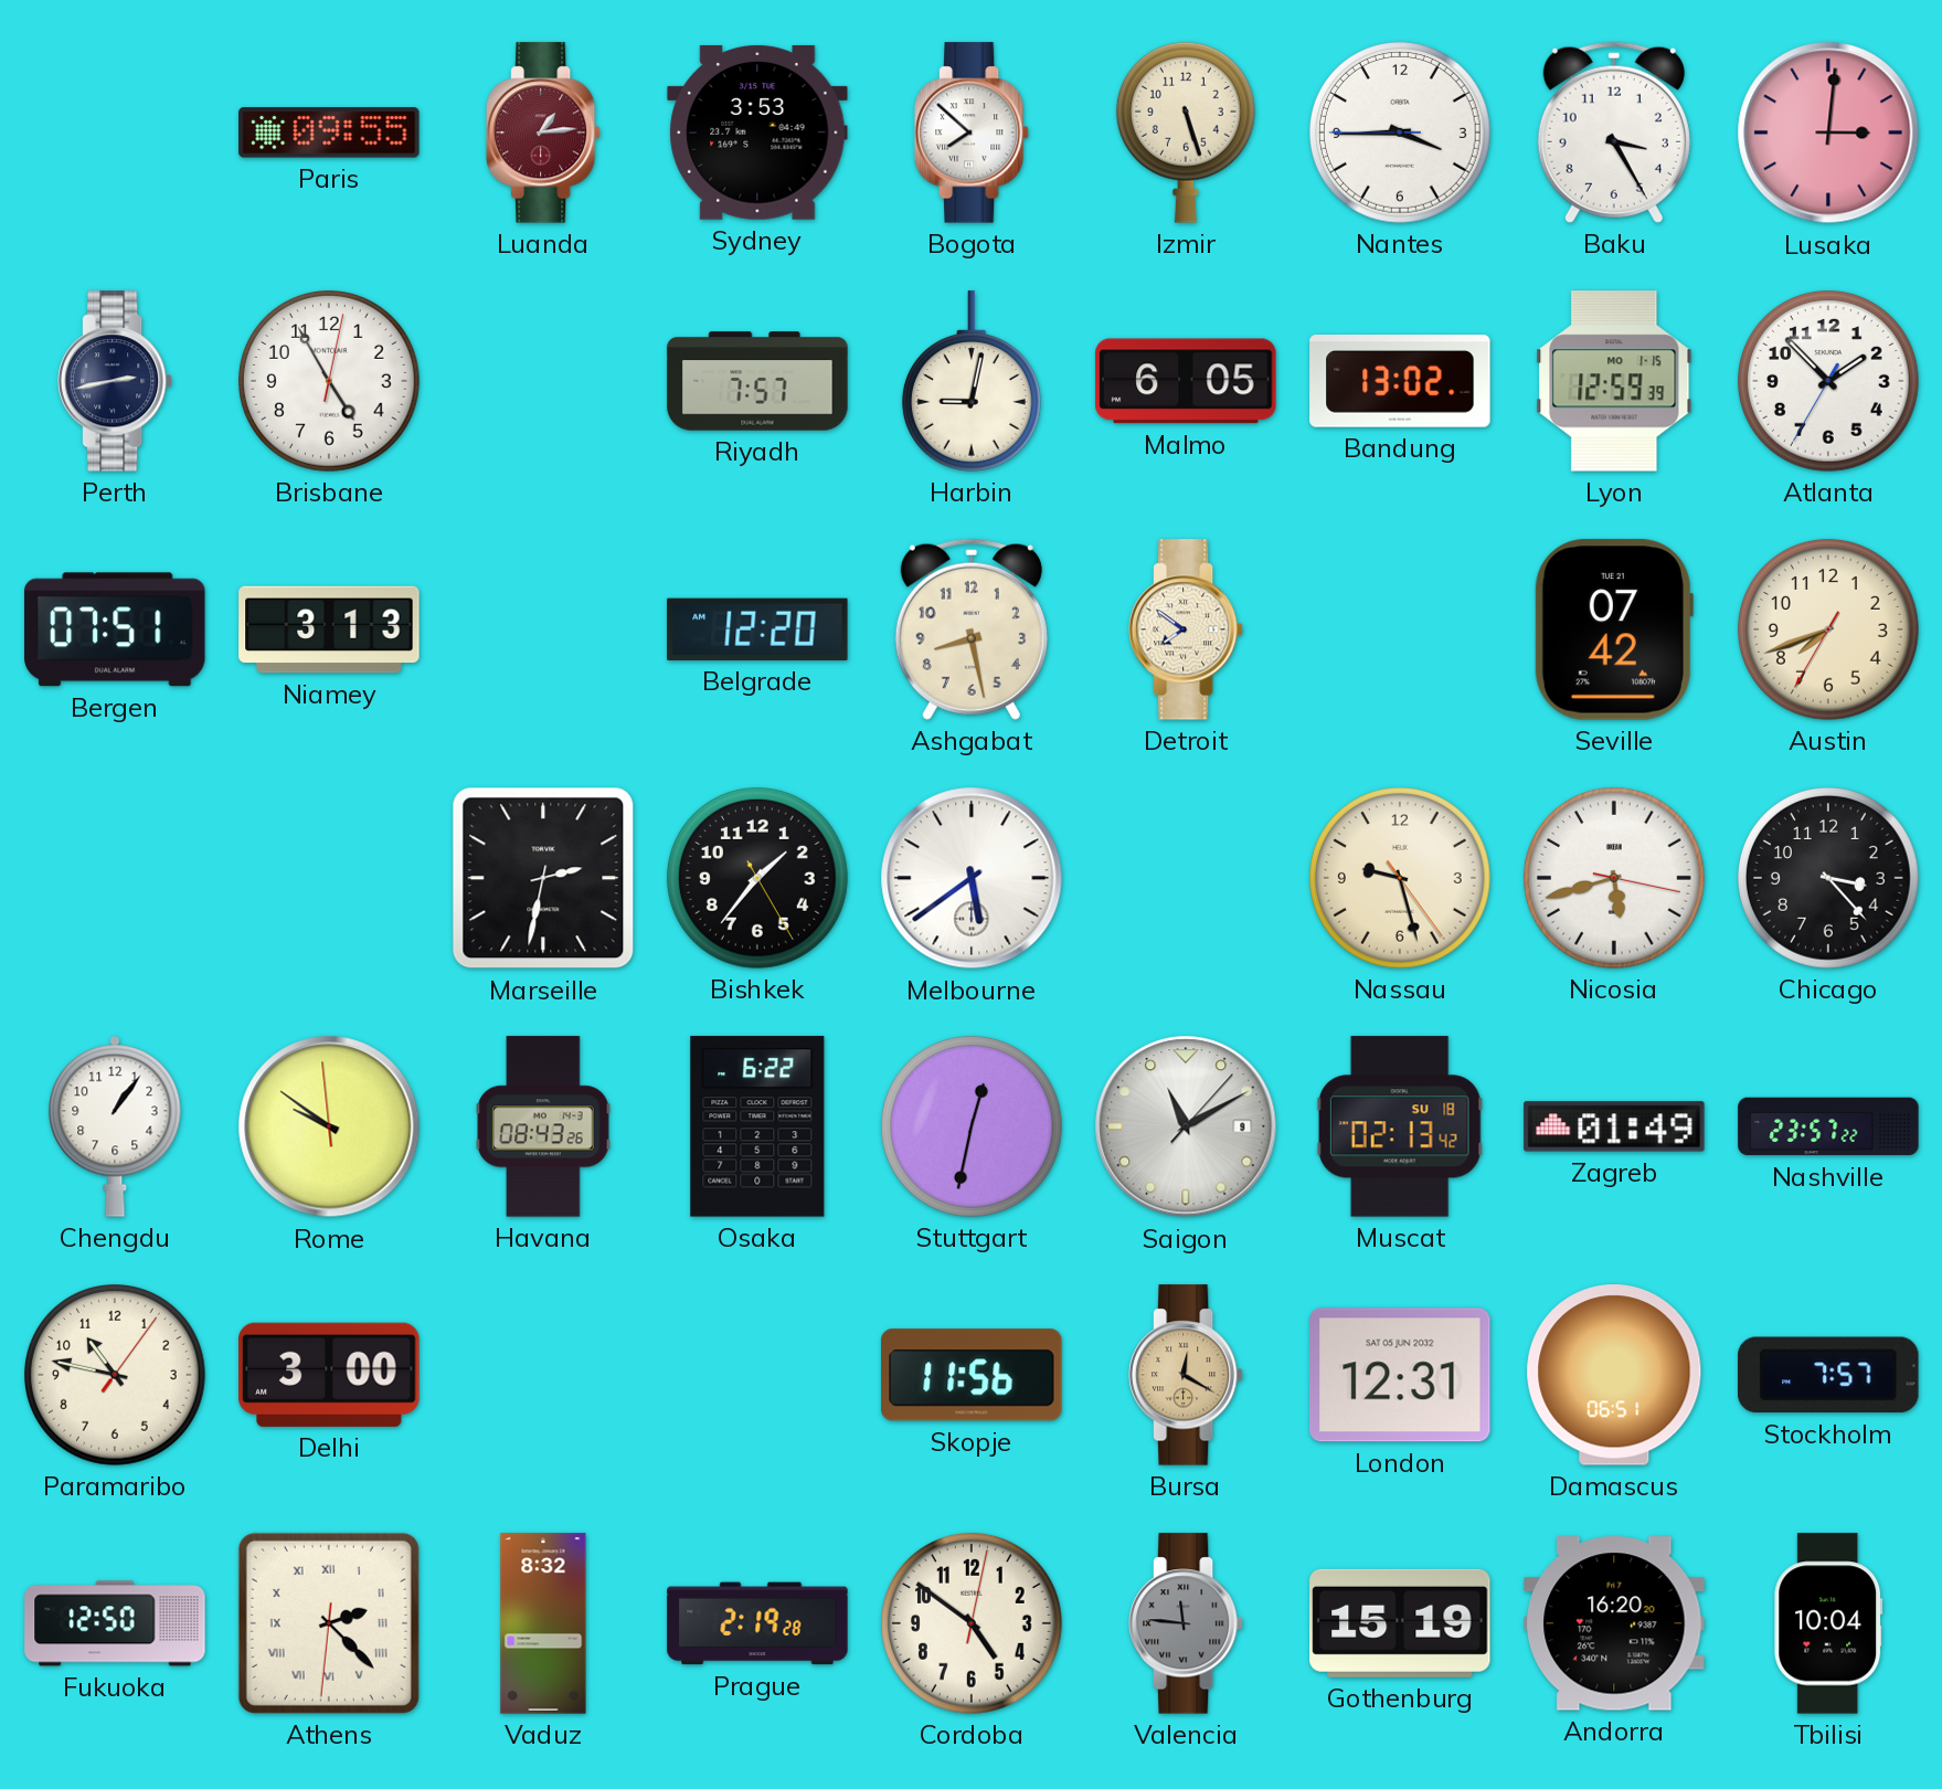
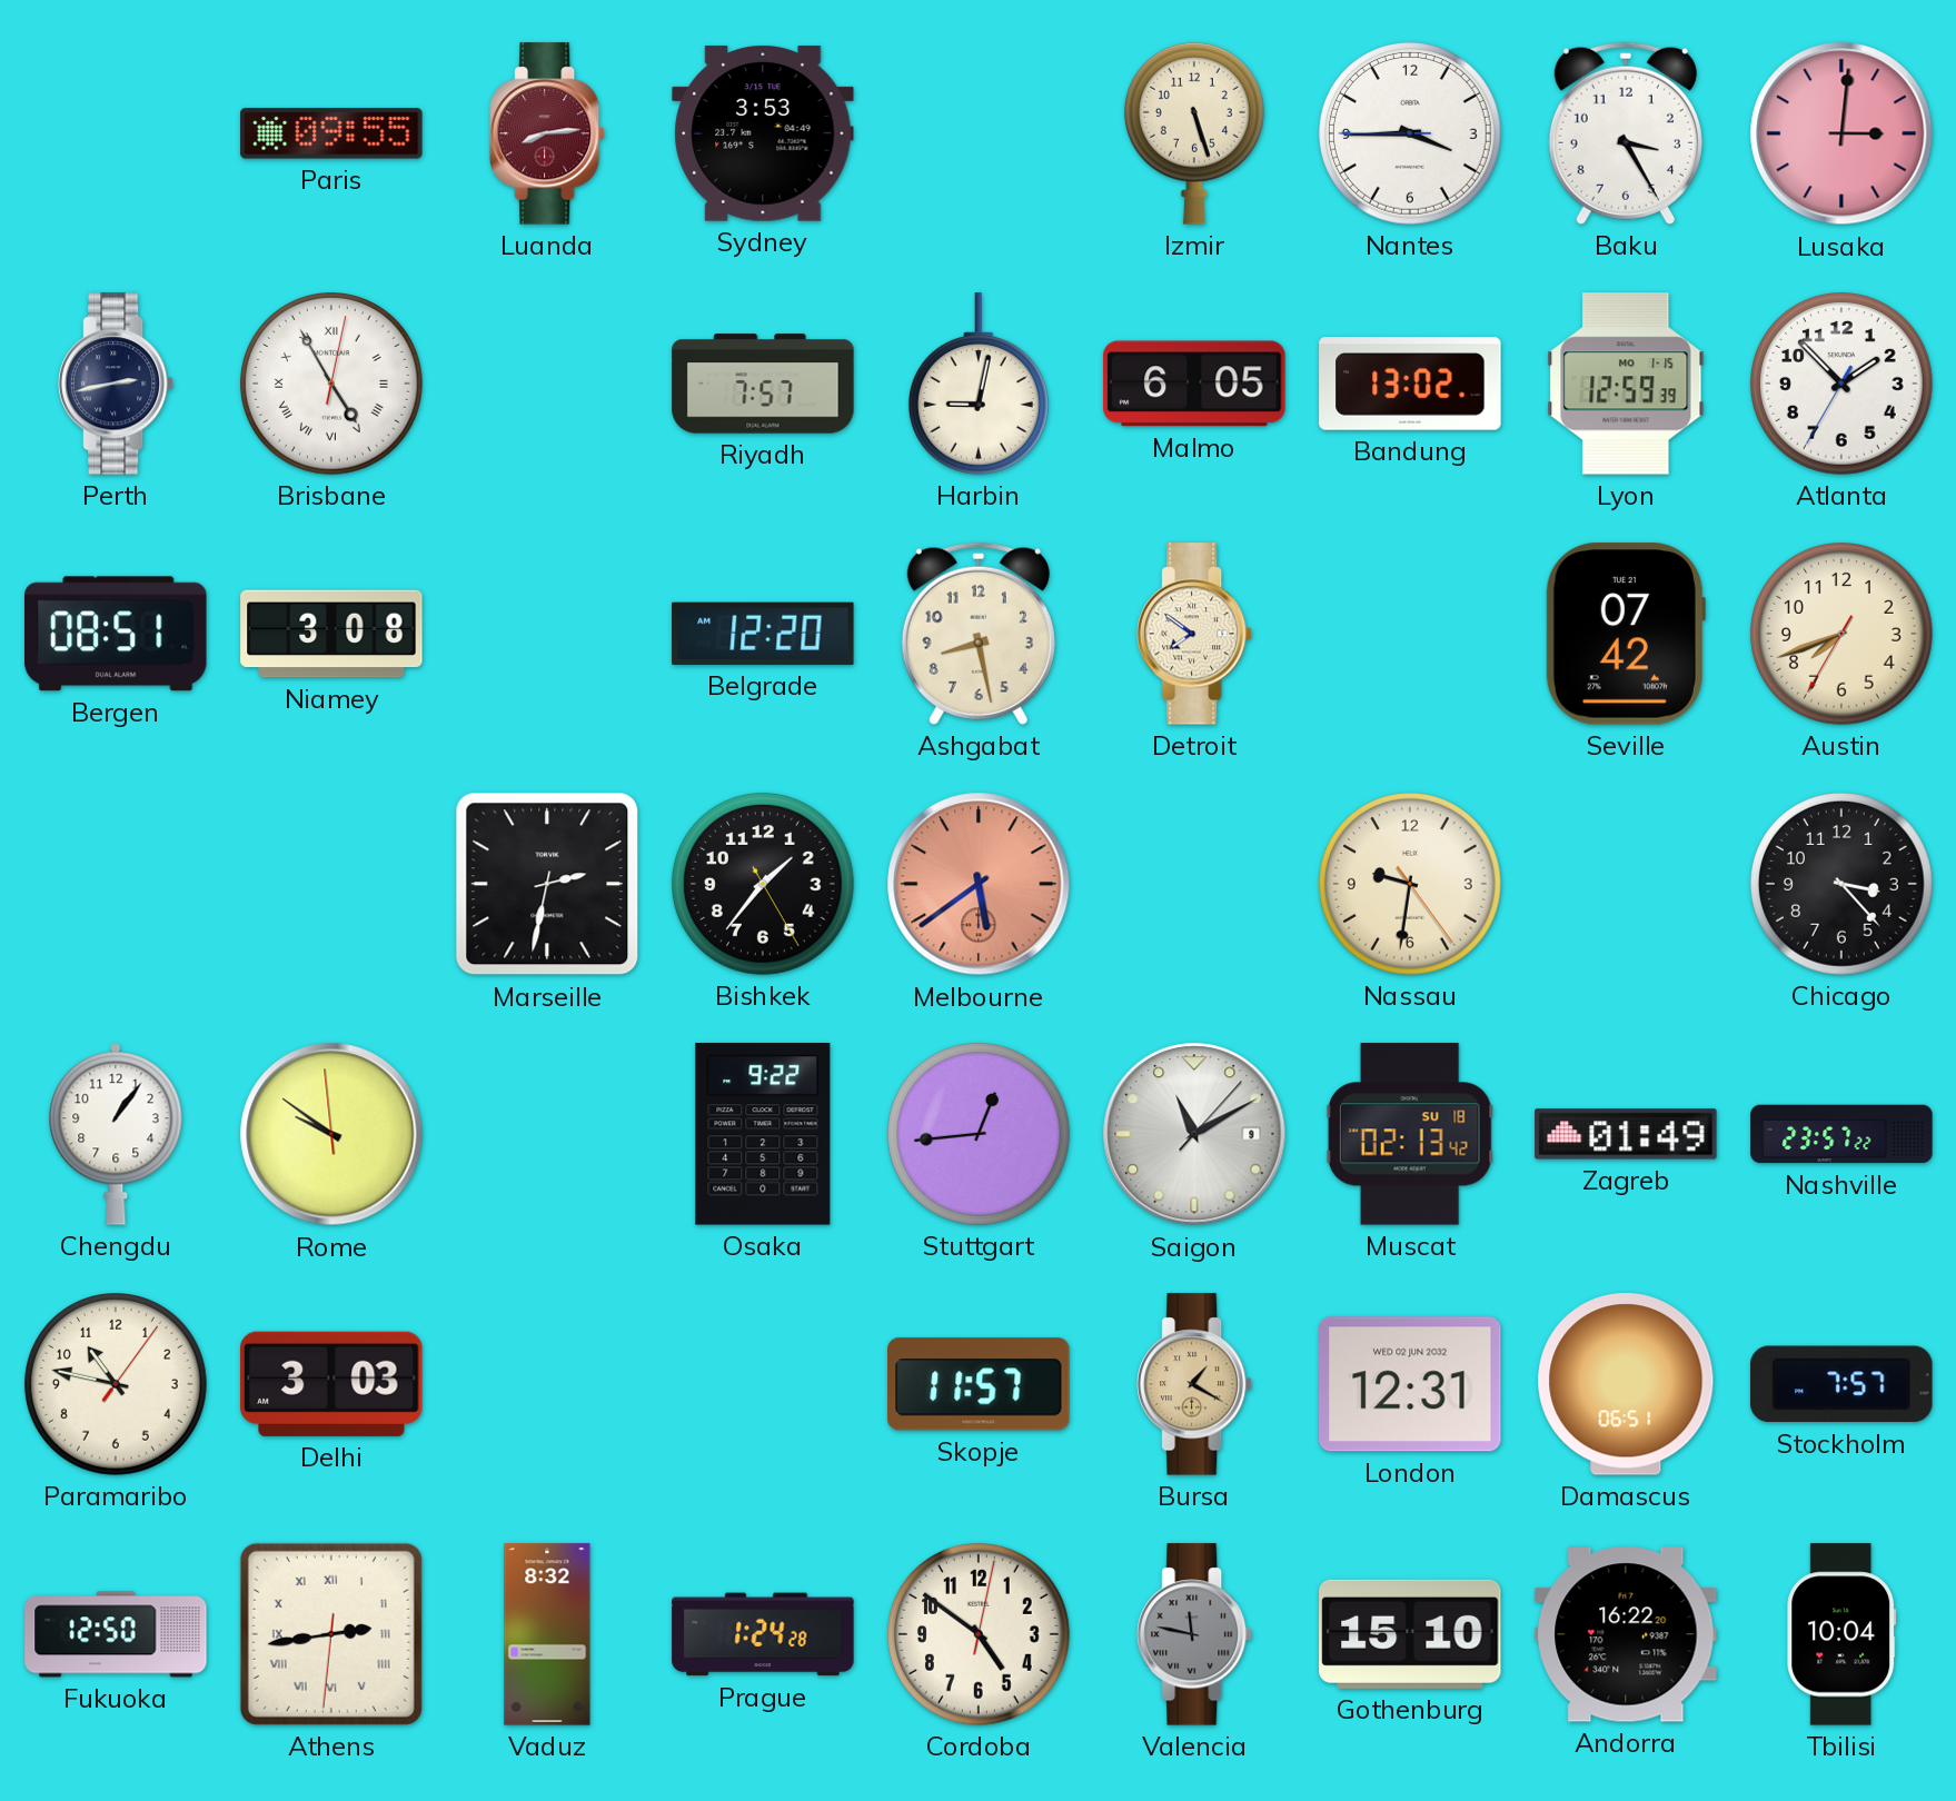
Luanda: 1:14 -> 8:14
Bogota: 7:52 -> none
Brisbane numerals: Arabic -> Roman
Bergen: 07:51 -> 08:51
Niamey: 3:13 -> 3:08
Melbourne dial: white -> salmon
Nassau: 9:27 -> 9:31
Nicosia: 5:42 -> none
Havana: 08:43 -> none
Osaka: 6:22 -> 9:22
Stuttgart: 12:32 -> 12:44
Delhi: 3:00 -> 3:03
Skopje: 11:56 -> 11:57
Bursa: 12:20 -> 1:20
London date: SAT 05 JUN 2032 -> WED 02 JUN 2032
Athens: 2:22 -> 2:43
Prague: 2:19 -> 1:24
Valencia: 11:46 -> 11:47
Gothenburg: 15:19 -> 15:10
Andorra: 16:20 -> 16:22
